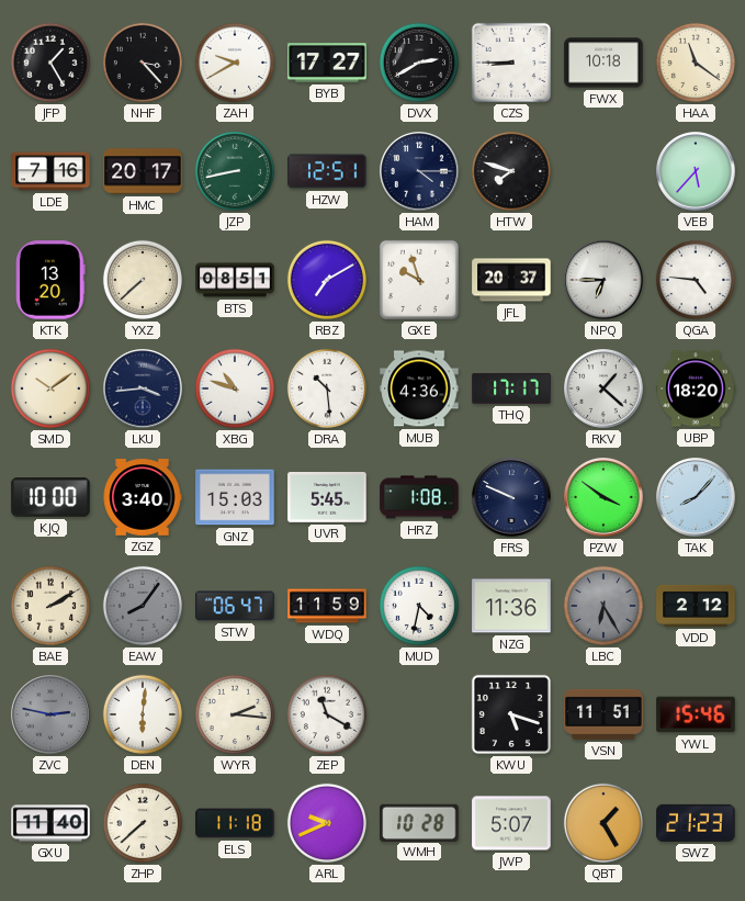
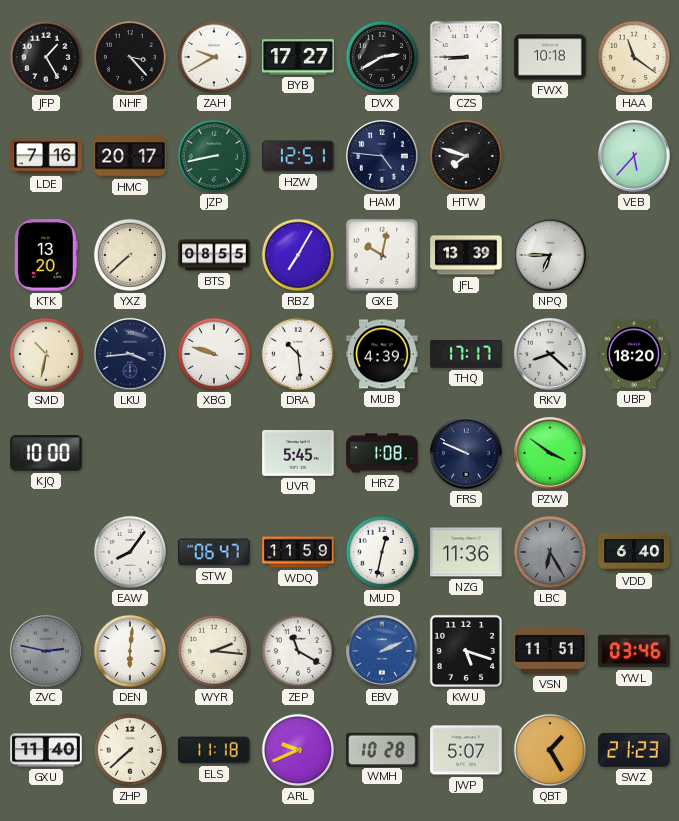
HAM: 4:15 -> 4:46
BTS: 08:51 -> 08:55
RBZ: 7:10 -> 7:05
GXE: 9:57 -> 10:02
JFL: 20:37 -> 13:39
QGA: 4:46 -> none
SMD: 10:09 -> 10:32
XBG: 10:48 -> 9:48
MUB: 4:36 -> 4:39
RKV: 1:22 -> 8:22
ZGZ: 3:40 -> none
GNZ: 15:03 -> none
TAK: 8:07 -> none
BAE: 2:10 -> none
EAW dial: grey -> white
MUD: 4:32 -> 12:32
VDD: 2:12 -> 6:40
EBV: none -> 2:11
YWL: 15:46 -> 03:46
